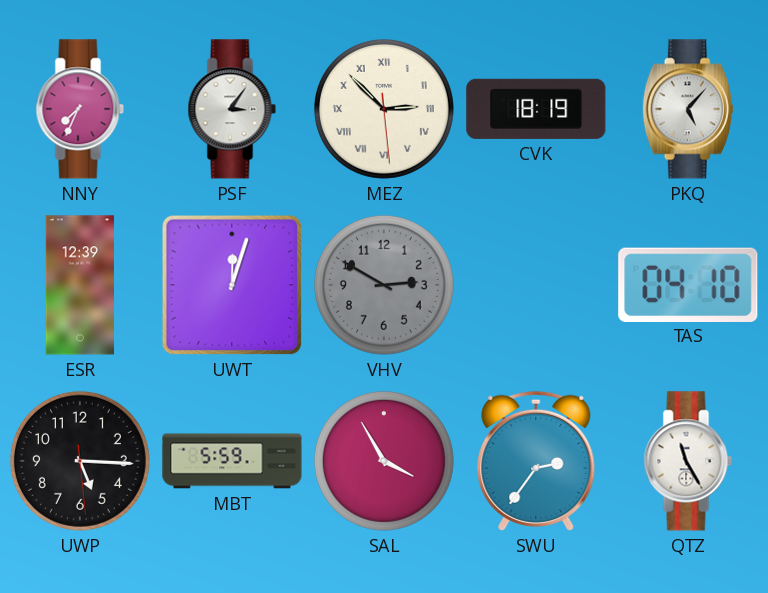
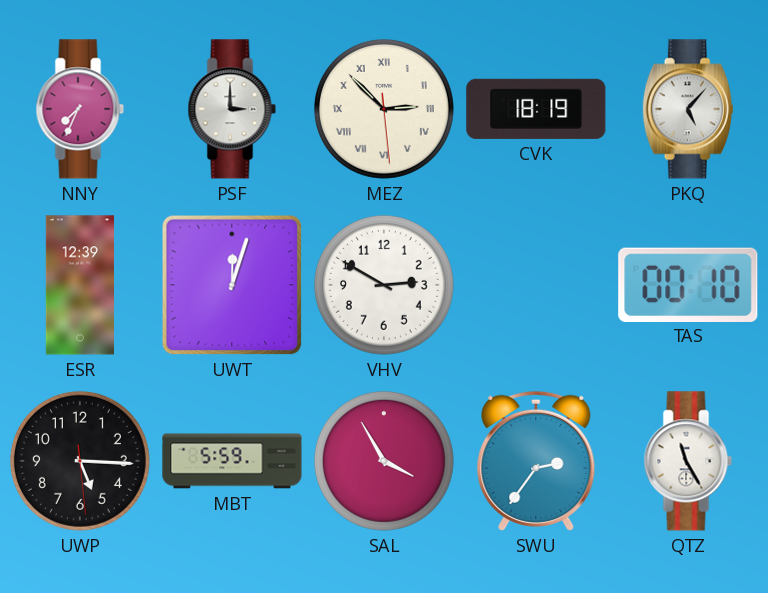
PSF: 3:06 -> 3:00
VHV dial: grey -> white
TAS: 04:10 -> 00:10
